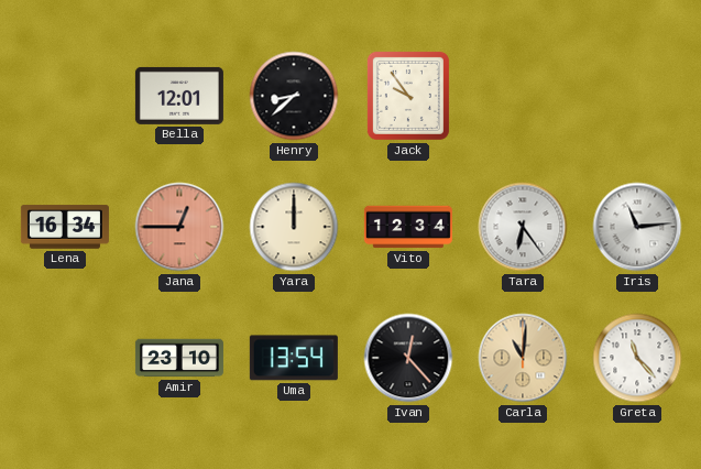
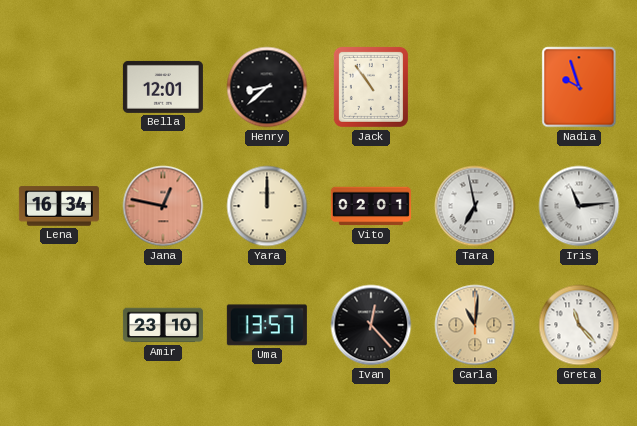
Jack: 9:54 -> 10:54
Nadia: none -> 9:57
Jana: 12:45 -> 12:47
Vito: 12:34 -> 02:01
Tara: 6:24 -> 6:58
Uma: 13:54 -> 13:57
